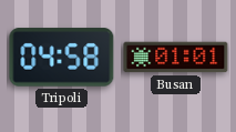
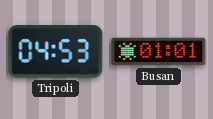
Tripoli: 04:58 -> 04:53
